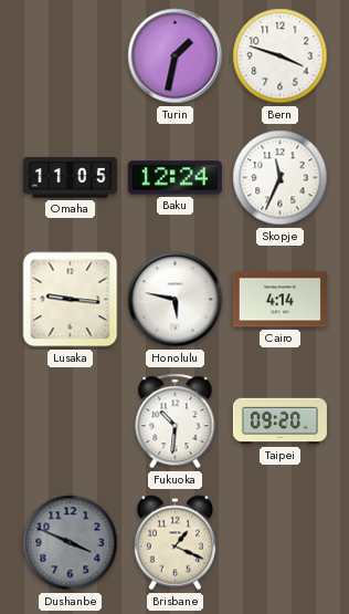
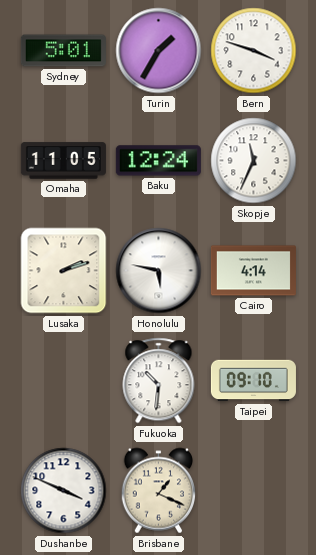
Sydney: none -> 5:01
Turin: 1:32 -> 1:35
Lusaka: 9:16 -> 2:12
Taipei: 09:20 -> 09:10
Dushanbe dial: grey -> white
